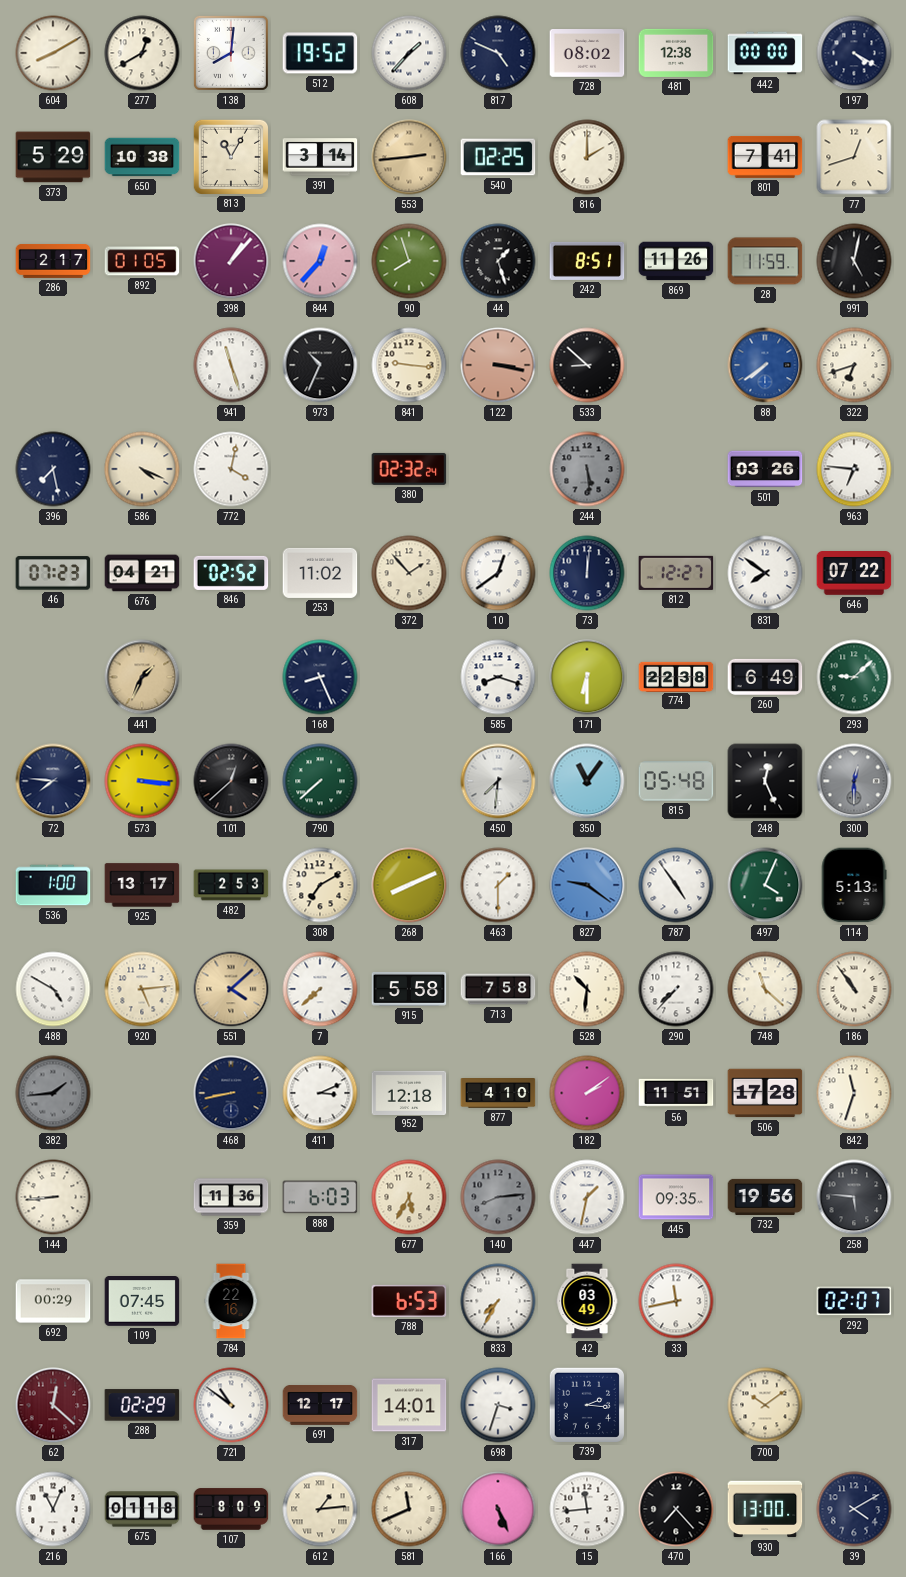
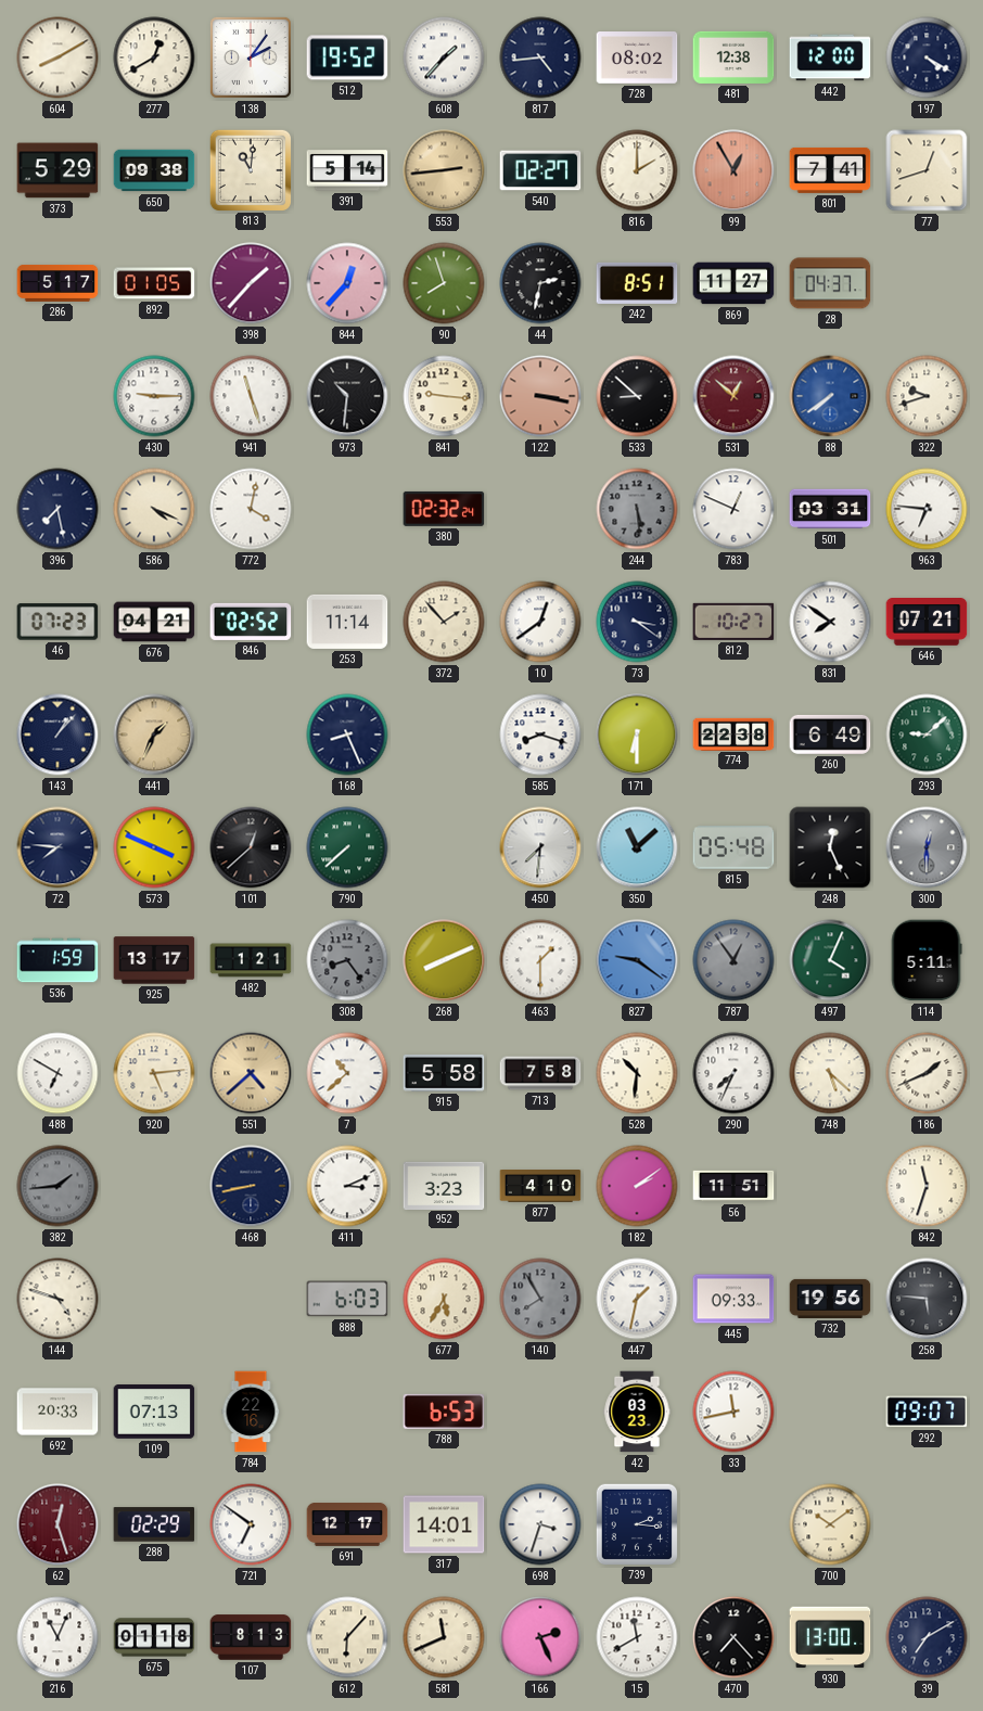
138: 8:01 -> 2:06
817: 4:49 -> 4:44
442: 00:00 -> 12:00
650: 10:38 -> 09:38
813: 11:05 -> 11:01
391: 3:14 -> 5:14
540: 02:25 -> 02:27
99: none -> 12:55
286: 2:17 -> 5:17
398: 1:07 -> 1:37
44: 1:27 -> 2:32
869: 11:26 -> 11:27
28: 11:59 -> 04:37
991: 5:02 -> none
430: none -> 9:15
973: 10:34 -> 10:31
531: none -> 12:52
322: 6:42 -> 9:42
783: none -> 12:49
501: 03:26 -> 03:31
253: 11:02 -> 11:14
73: 12:01 -> 3:21
812: 12:27 -> 10:27
646: 07:22 -> 07:21
143: none -> 1:07
573: 3:16 -> 3:49
350: 11:06 -> 11:08
536: 1:00 -> 1:59
482: 2:53 -> 1:21
308: 7:10 -> 8:24
308 dial: cream -> grey
787: 4:54 -> 12:54
787 dial: white -> grey
114: 5:13 -> 5:11
488: 4:50 -> 6:50
551: 4:08 -> 4:38
7: 7:38 -> 10:38
290: 7:37 -> 7:34
748: 11:22 -> 5:22
186: 10:54 -> 1:41
952: 12:18 -> 3:23
506: 17:28 -> none
144: 8:44 -> 4:48
359: 11:36 -> none
140: 8:14 -> 7:55
445: 09:35 -> 09:33
692: 00:29 -> 20:33
109: 07:45 -> 07:13
833: 7:35 -> none
42: 03:49 -> 03:23
292: 02:07 -> 09:07
62: 12:22 -> 12:27
721: 10:51 -> 6:51
107: 8:09 -> 8:13
612: 1:14 -> 6:07
166: 5:26 -> 2:26
15: 11:44 -> 11:40
39: 4:10 -> 7:10
